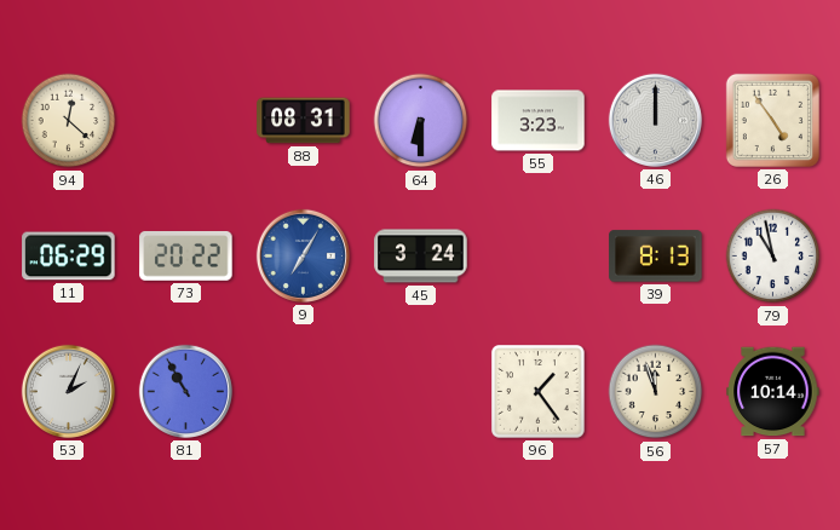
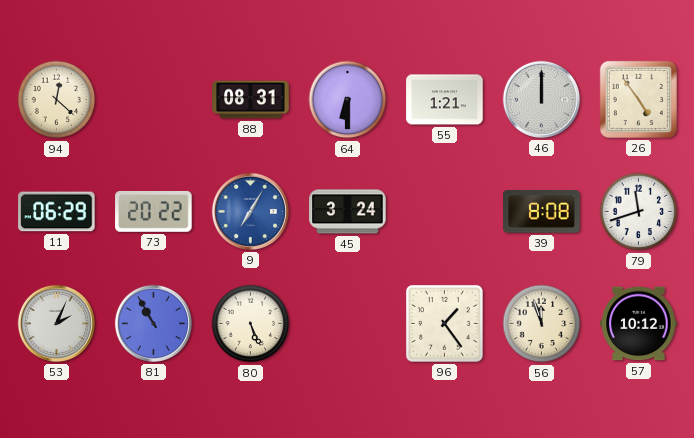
55: 3:23 -> 1:21
39: 8:13 -> 8:08
79: 10:58 -> 11:42
80: none -> 5:26
57: 10:14 -> 10:12
